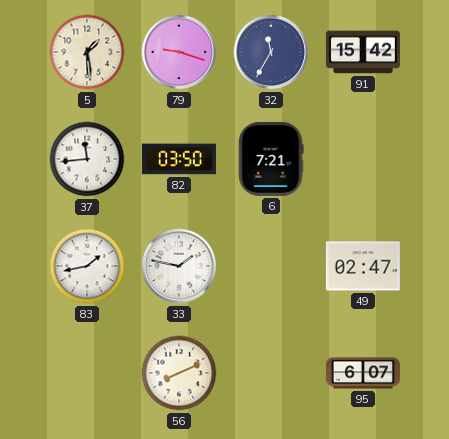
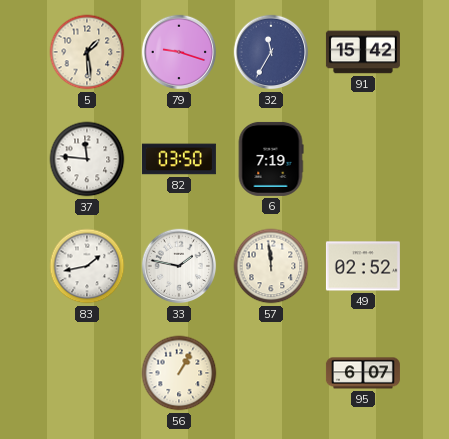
37: 11:44 -> 11:46
6: 7:21 -> 7:19
57: none -> 11:59
49: 02:47 -> 02:52
56: 8:11 -> 1:05
